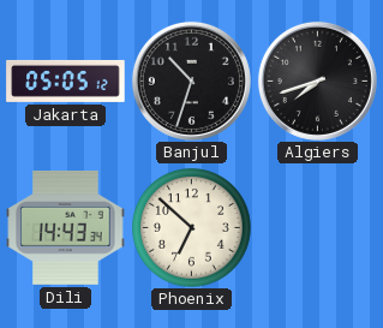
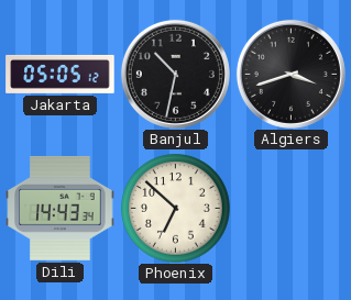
Banjul: 10:33 -> 10:32
Algiers: 7:42 -> 3:42
